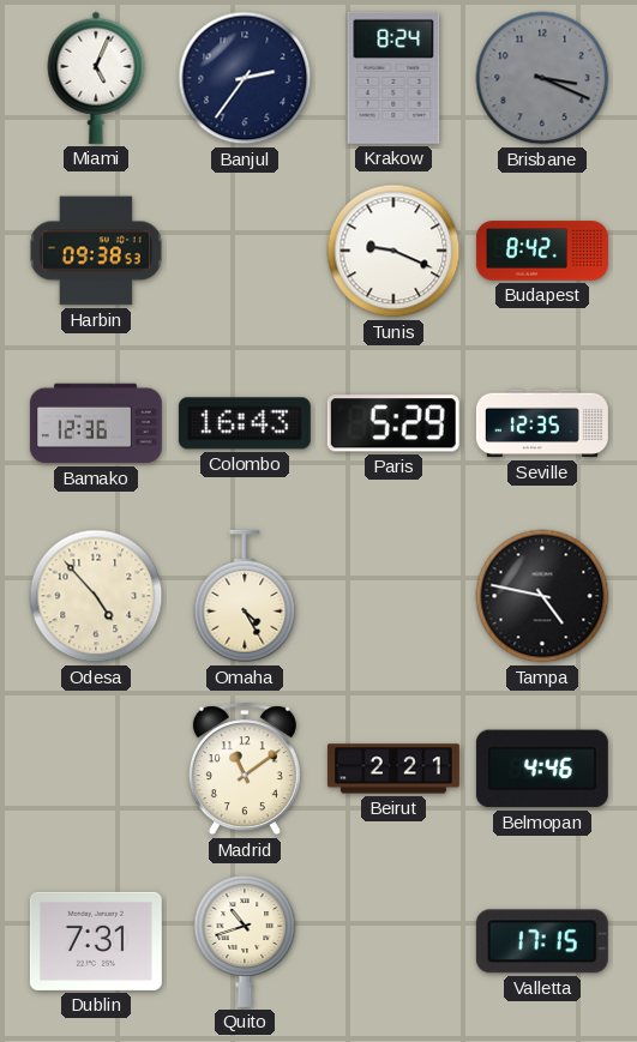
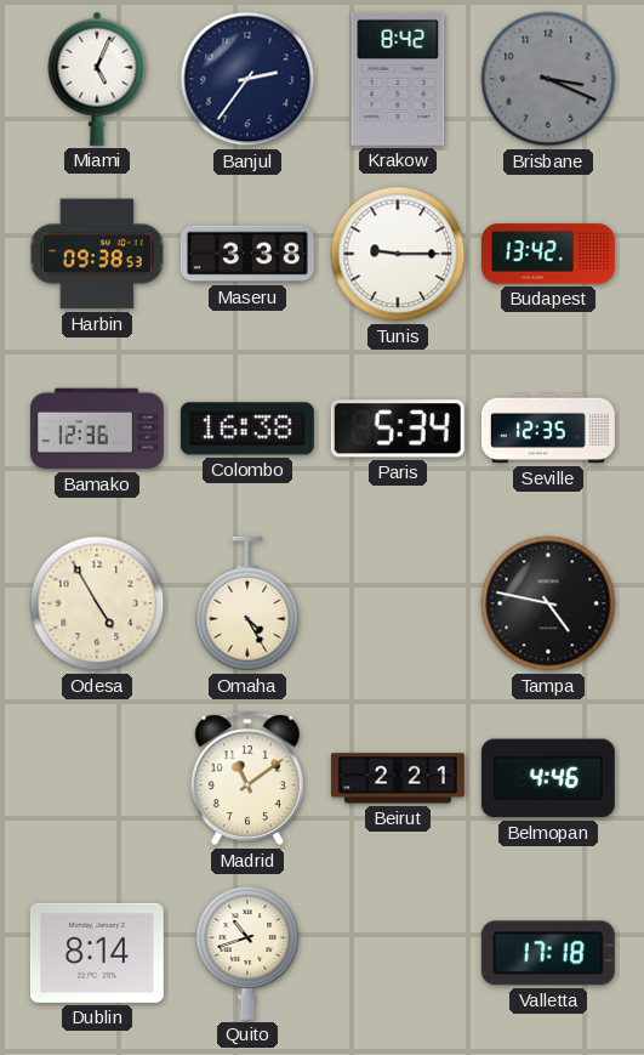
Krakow: 8:24 -> 8:42
Maseru: none -> 3:38
Tunis: 9:19 -> 9:15
Budapest: 8:42 -> 13:42
Colombo: 16:43 -> 16:38
Paris: 5:29 -> 5:34
Odesa: 4:53 -> 4:55
Dublin: 7:31 -> 8:14
Valletta: 17:15 -> 17:18
